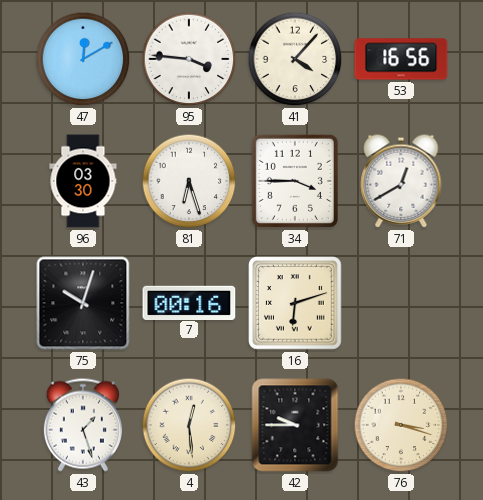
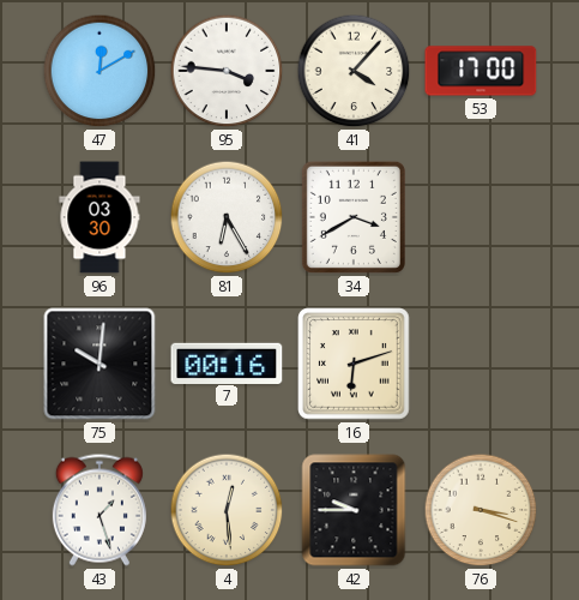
53: 16:56 -> 17:00
81: 6:27 -> 6:25
34: 3:45 -> 3:40
71: 12:40 -> none
75: 10:03 -> 10:01
